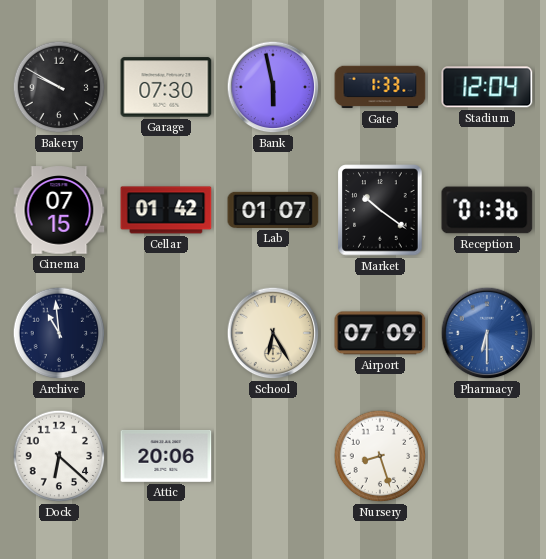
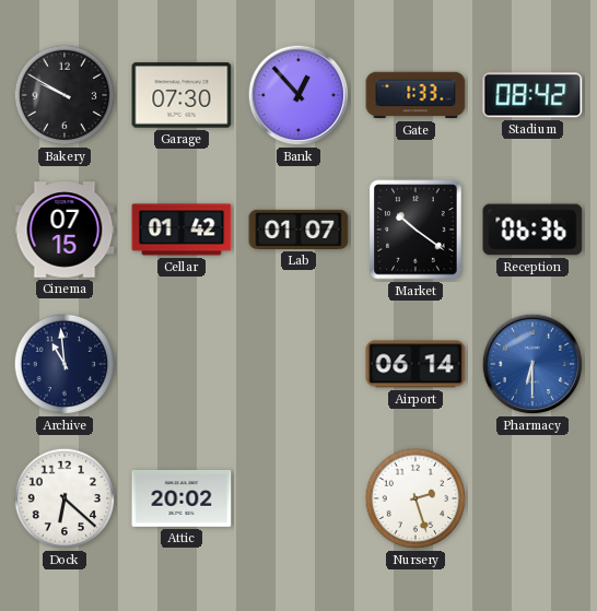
Bank: 5:58 -> 12:53
Stadium: 12:04 -> 08:42
Reception: 01:36 -> 06:36
School: 6:25 -> none
Airport: 07:09 -> 06:14
Attic: 20:06 -> 20:02
Nursery: 8:27 -> 2:27
